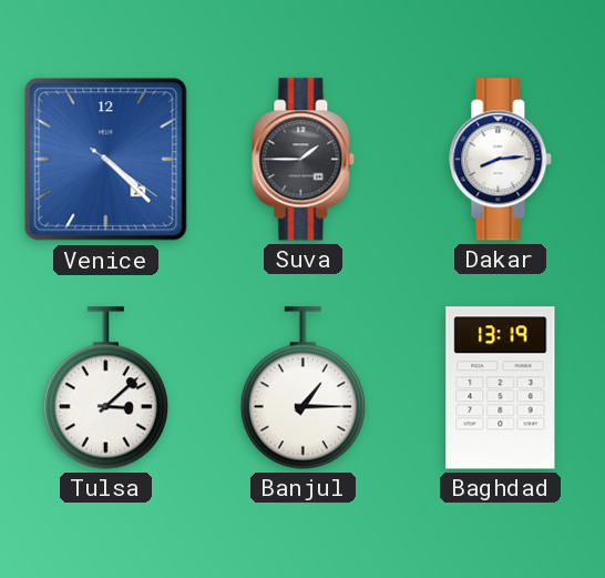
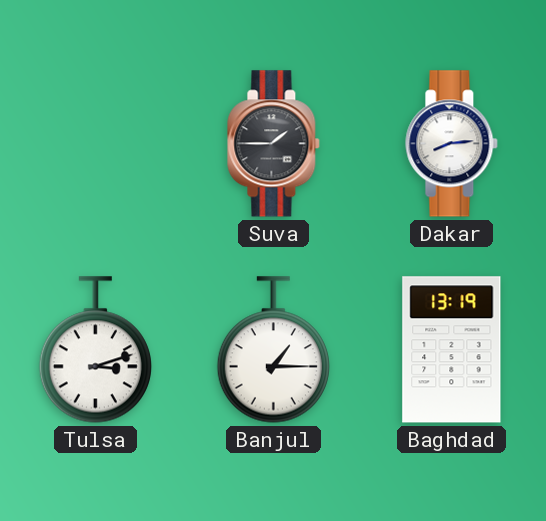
Venice: 4:22 -> none
Tulsa: 3:08 -> 3:12
